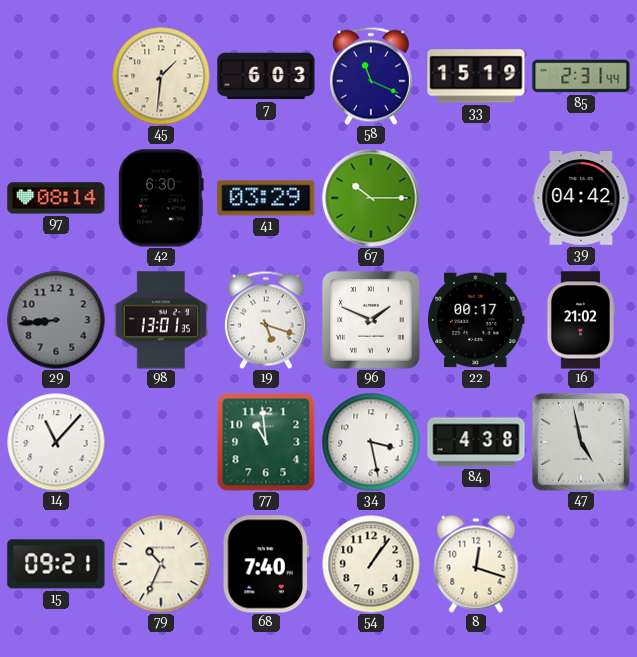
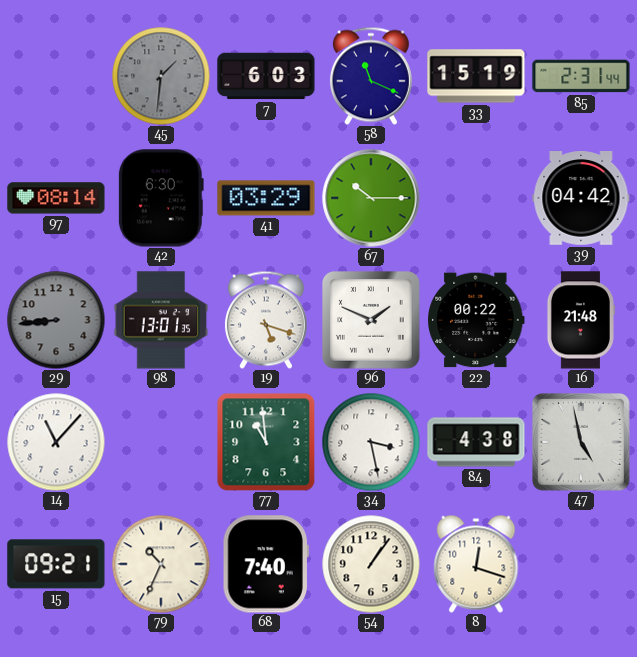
45 dial: cream -> grey
22: 00:17 -> 00:22
16: 21:02 -> 21:48
